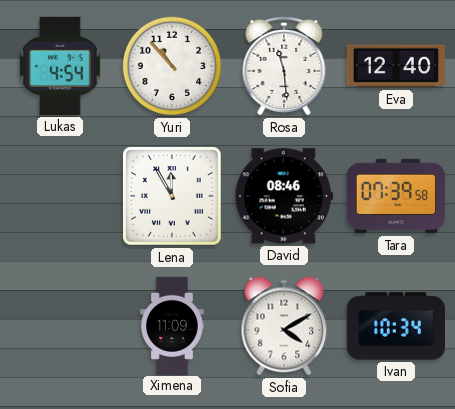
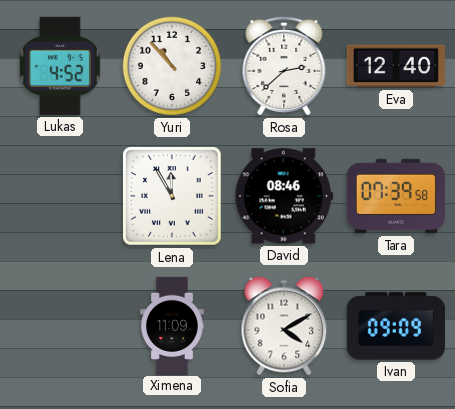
Lukas: 4:54 -> 4:52
Rosa: 11:29 -> 2:38
Ivan: 10:34 -> 09:09
